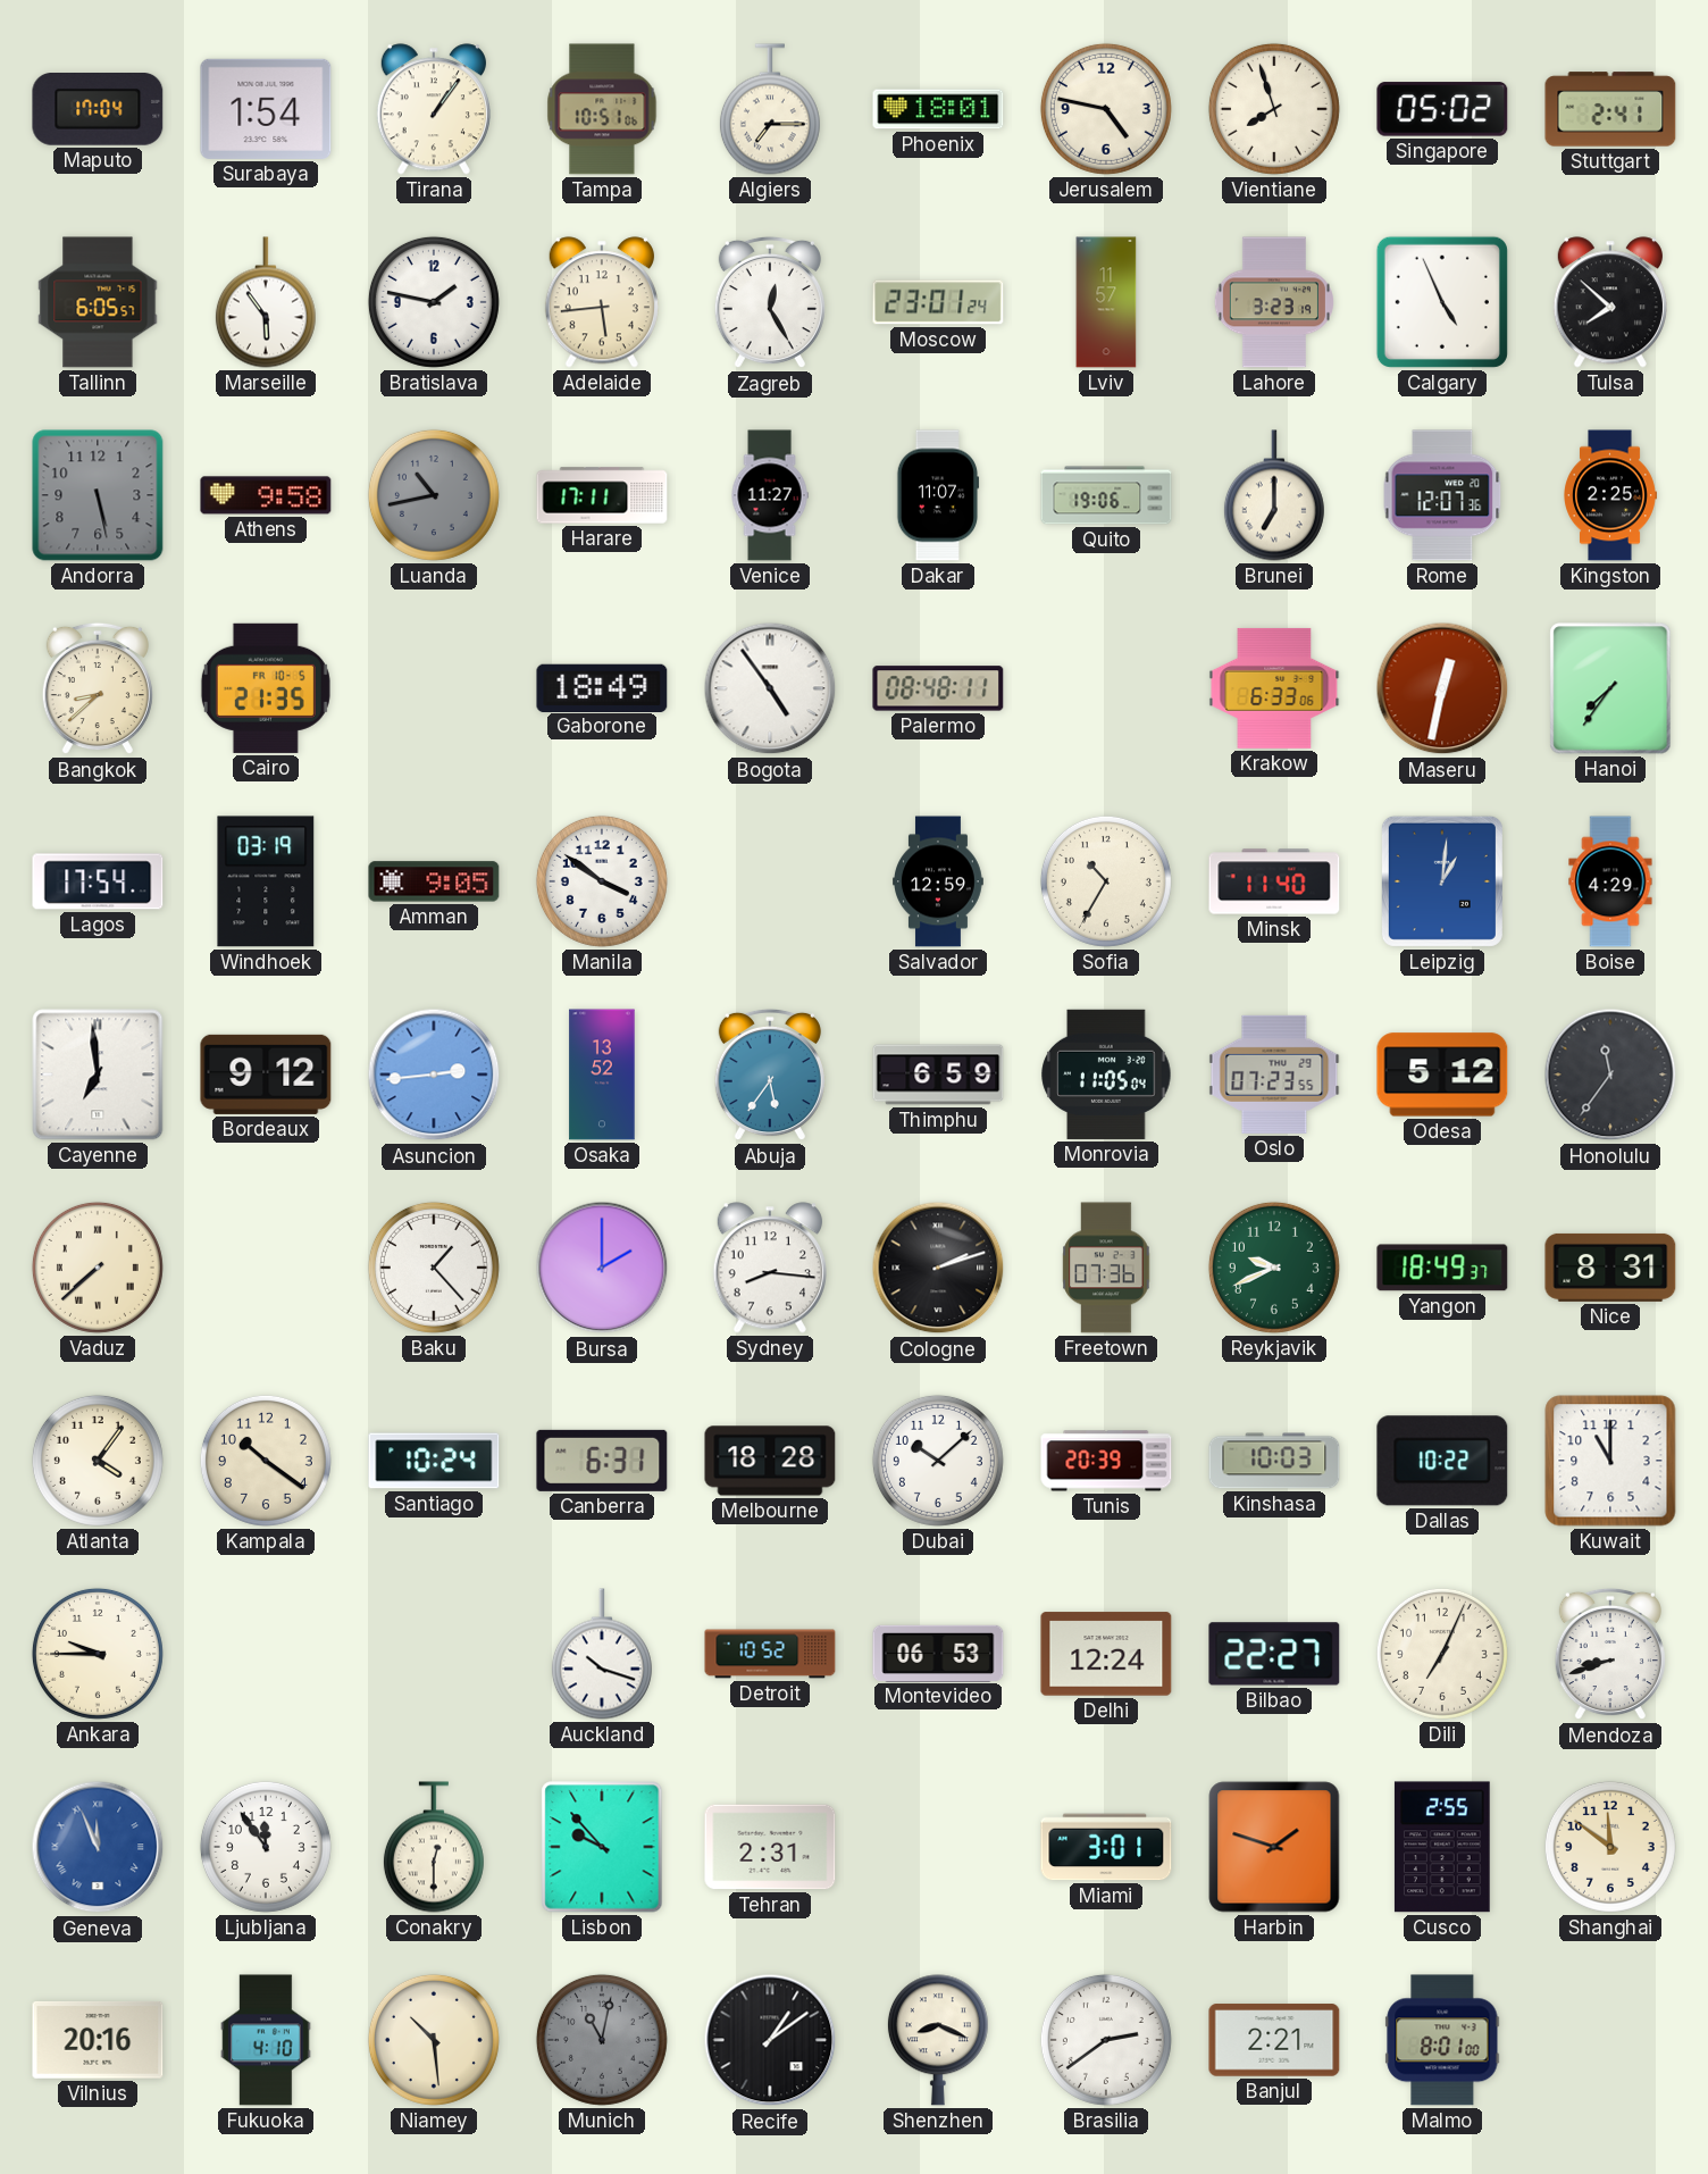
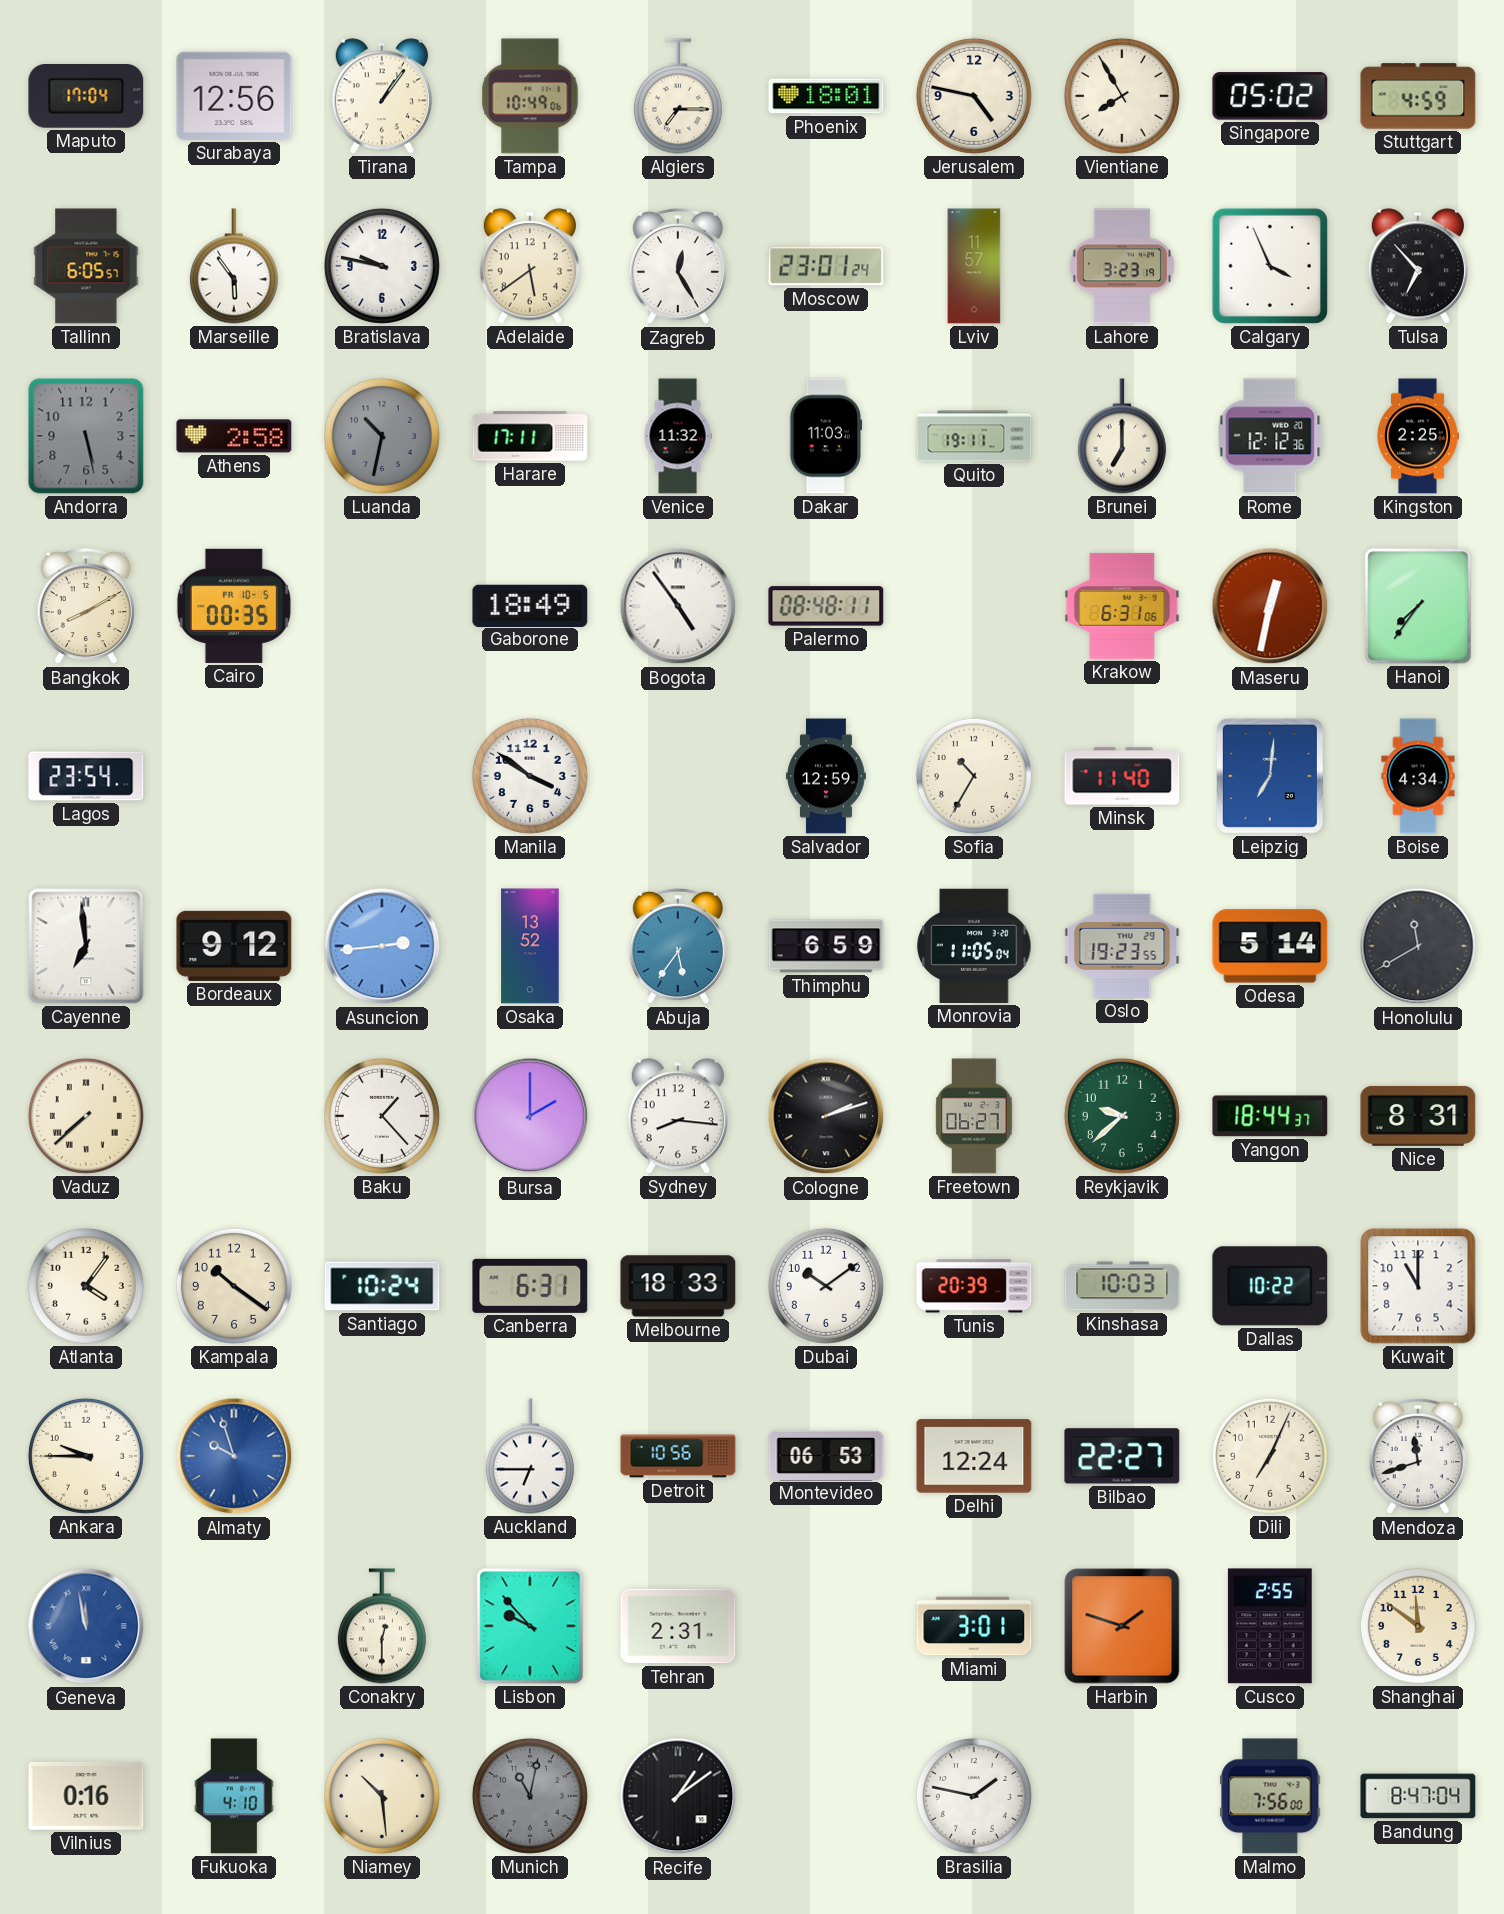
Surabaya: 1:54 -> 12:56
Tampa: 10:51 -> 10:49
Vientiane: 7:57 -> 7:55
Stuttgart: 2:41 -> 4:59
Bratislava: 1:47 -> 9:47
Adelaide: 5:44 -> 5:39
Calgary: 4:56 -> 3:56
Tulsa: 7:52 -> 6:53
Athens: 9:58 -> 2:58
Luanda: 10:43 -> 10:32
Venice: 11:27 -> 11:32
Dakar: 11:07 -> 11:03
Quito: 19:06 -> 19:11
Rome: 12:07 -> 12:12
Bangkok: 8:38 -> 8:10
Cairo: 21:35 -> 00:35
Krakow: 6:33 -> 6:31
Lagos: 17:54 -> 23:54
Windhoek: 03:19 -> none
Amman: 9:05 -> none
Leipzig: 1:01 -> 7:01
Boise: 4:29 -> 4:34
Oslo: 07:23 -> 19:23
Odesa: 5:12 -> 5:14
Honolulu: 11:36 -> 11:40
Freetown: 07:36 -> 06:27
Reykjavik: 9:41 -> 9:38
Yangon: 18:49 -> 18:44
Melbourne: 18:28 -> 18:33
Dubai: 10:08 -> 10:09
Almaty: none -> 9:57
Auckland: 10:18 -> 6:45
Detroit: 10:52 -> 10:56
Mendoza: 8:42 -> 11:42
Geneva: 11:56 -> 11:58
Ljubljana: 11:54 -> none
Vilnius: 20:16 -> 0:16
Shenzhen: 8:19 -> none
Brasilia: 2:39 -> 1:47
Banjul: 2:21 -> none
Malmo: 8:01 -> 7:56
Bandung: none -> 8:47
